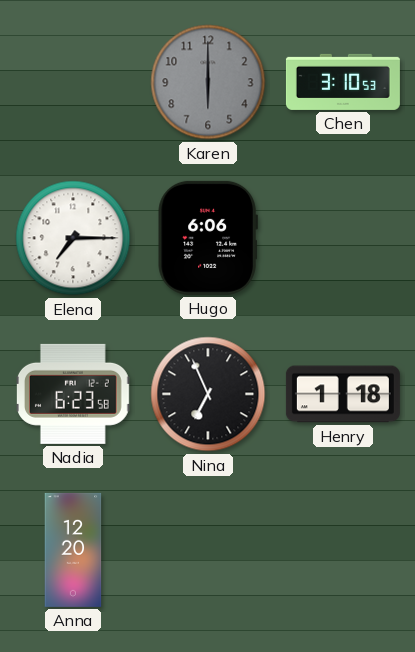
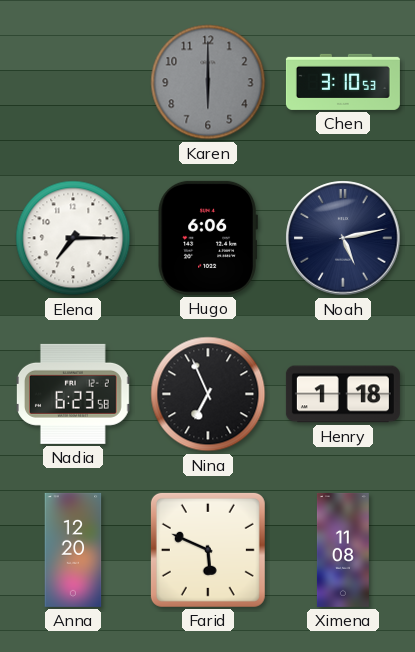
Noah: none -> 5:13
Farid: none -> 5:49
Ximena: none -> 11:08
